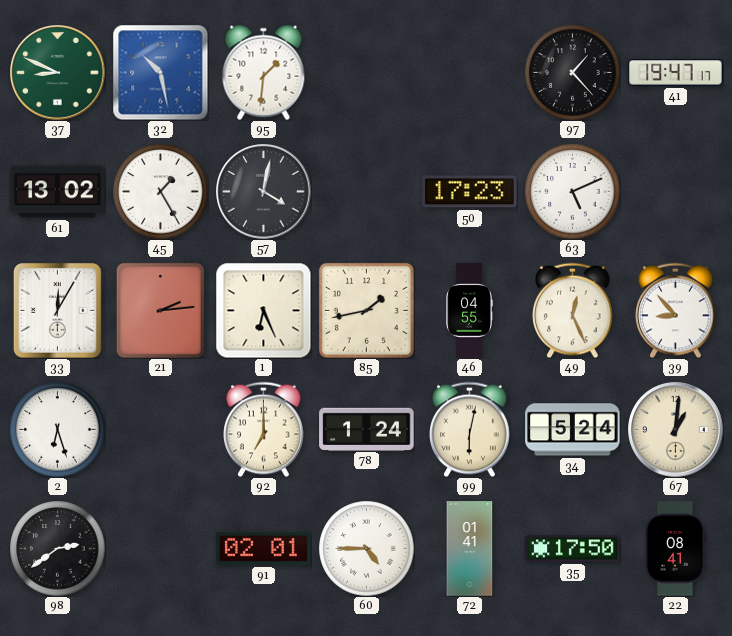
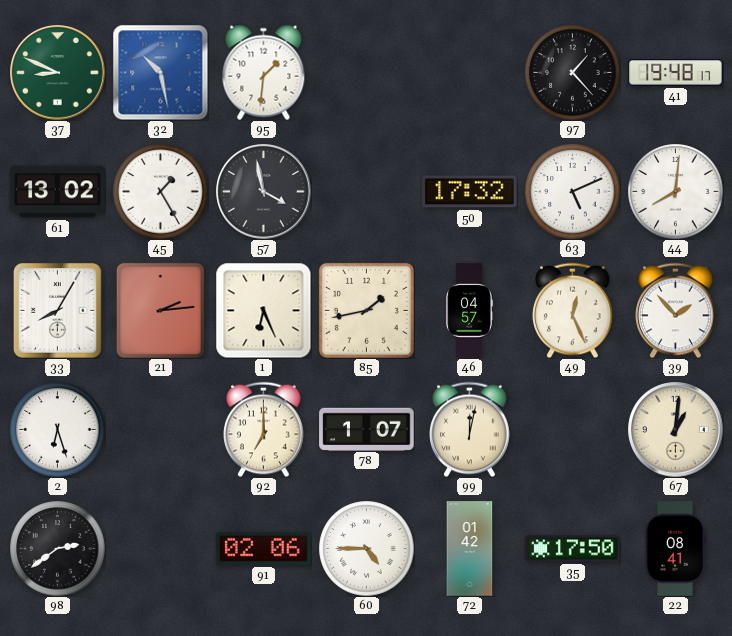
41: 19:47 -> 19:48
57: 4:02 -> 3:58
50: 17:23 -> 17:32
44: none -> 8:01
33: 12:05 -> 8:05
46: 04:55 -> 04:57
39: 8:53 -> 1:53
78: 1:24 -> 1:07
99: 6:02 -> 12:02
34: 5:24 -> none
91: 02:01 -> 02:06
72: 01:41 -> 01:42
